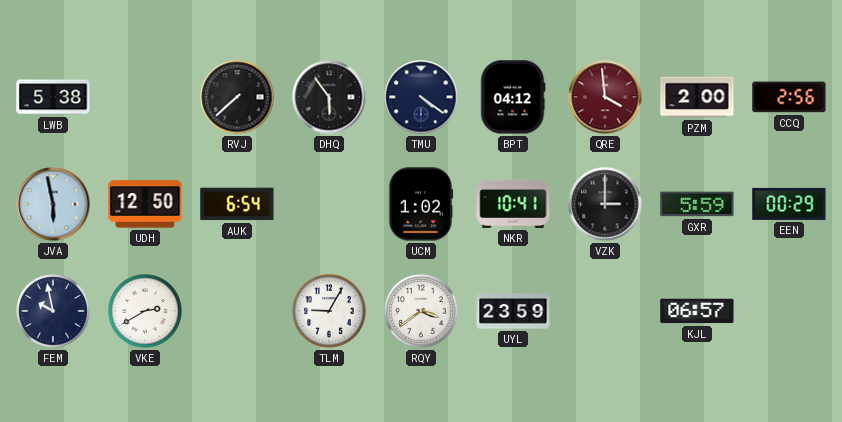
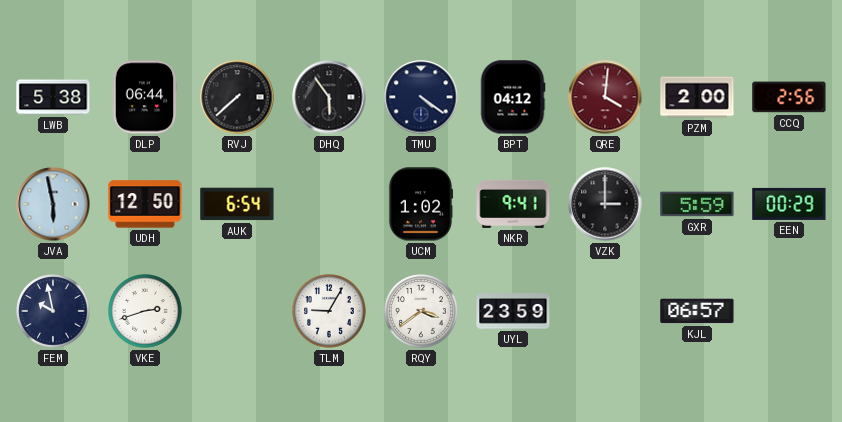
DLP: none -> 06:44
QRE: 3:59 -> 4:01
NKR: 10:41 -> 9:41
VKE: 2:40 -> 2:42
